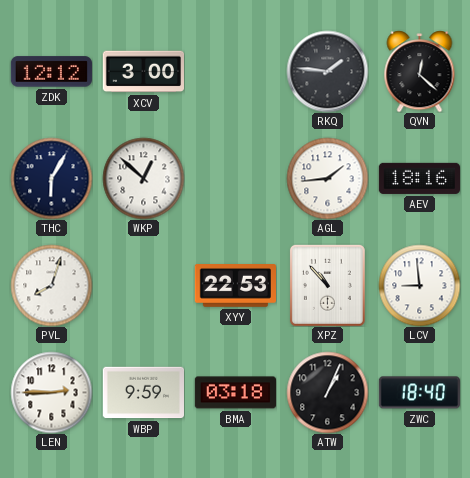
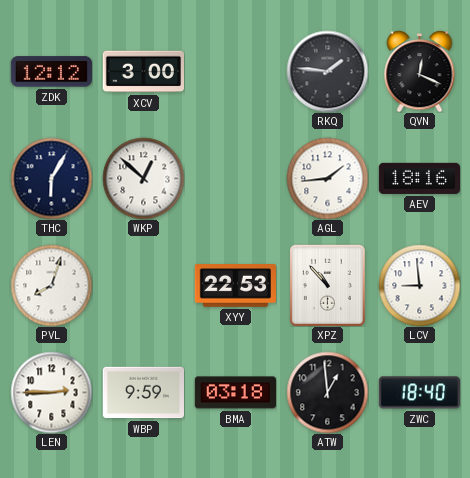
QVN: 12:22 -> 12:19
ATW: 1:04 -> 12:59
